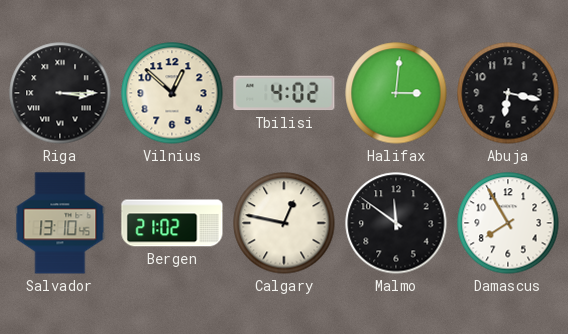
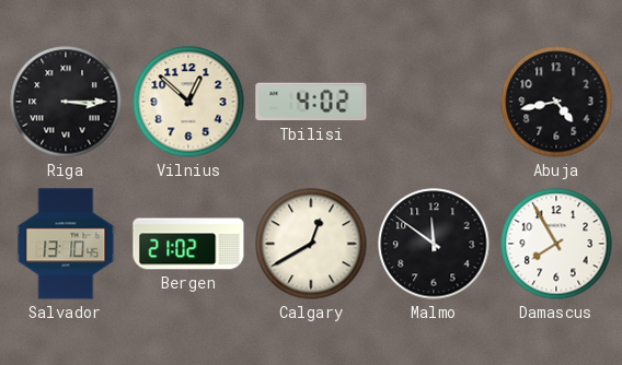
Halifax: 3:01 -> none
Abuja: 6:17 -> 4:43
Calgary: 12:47 -> 12:40
